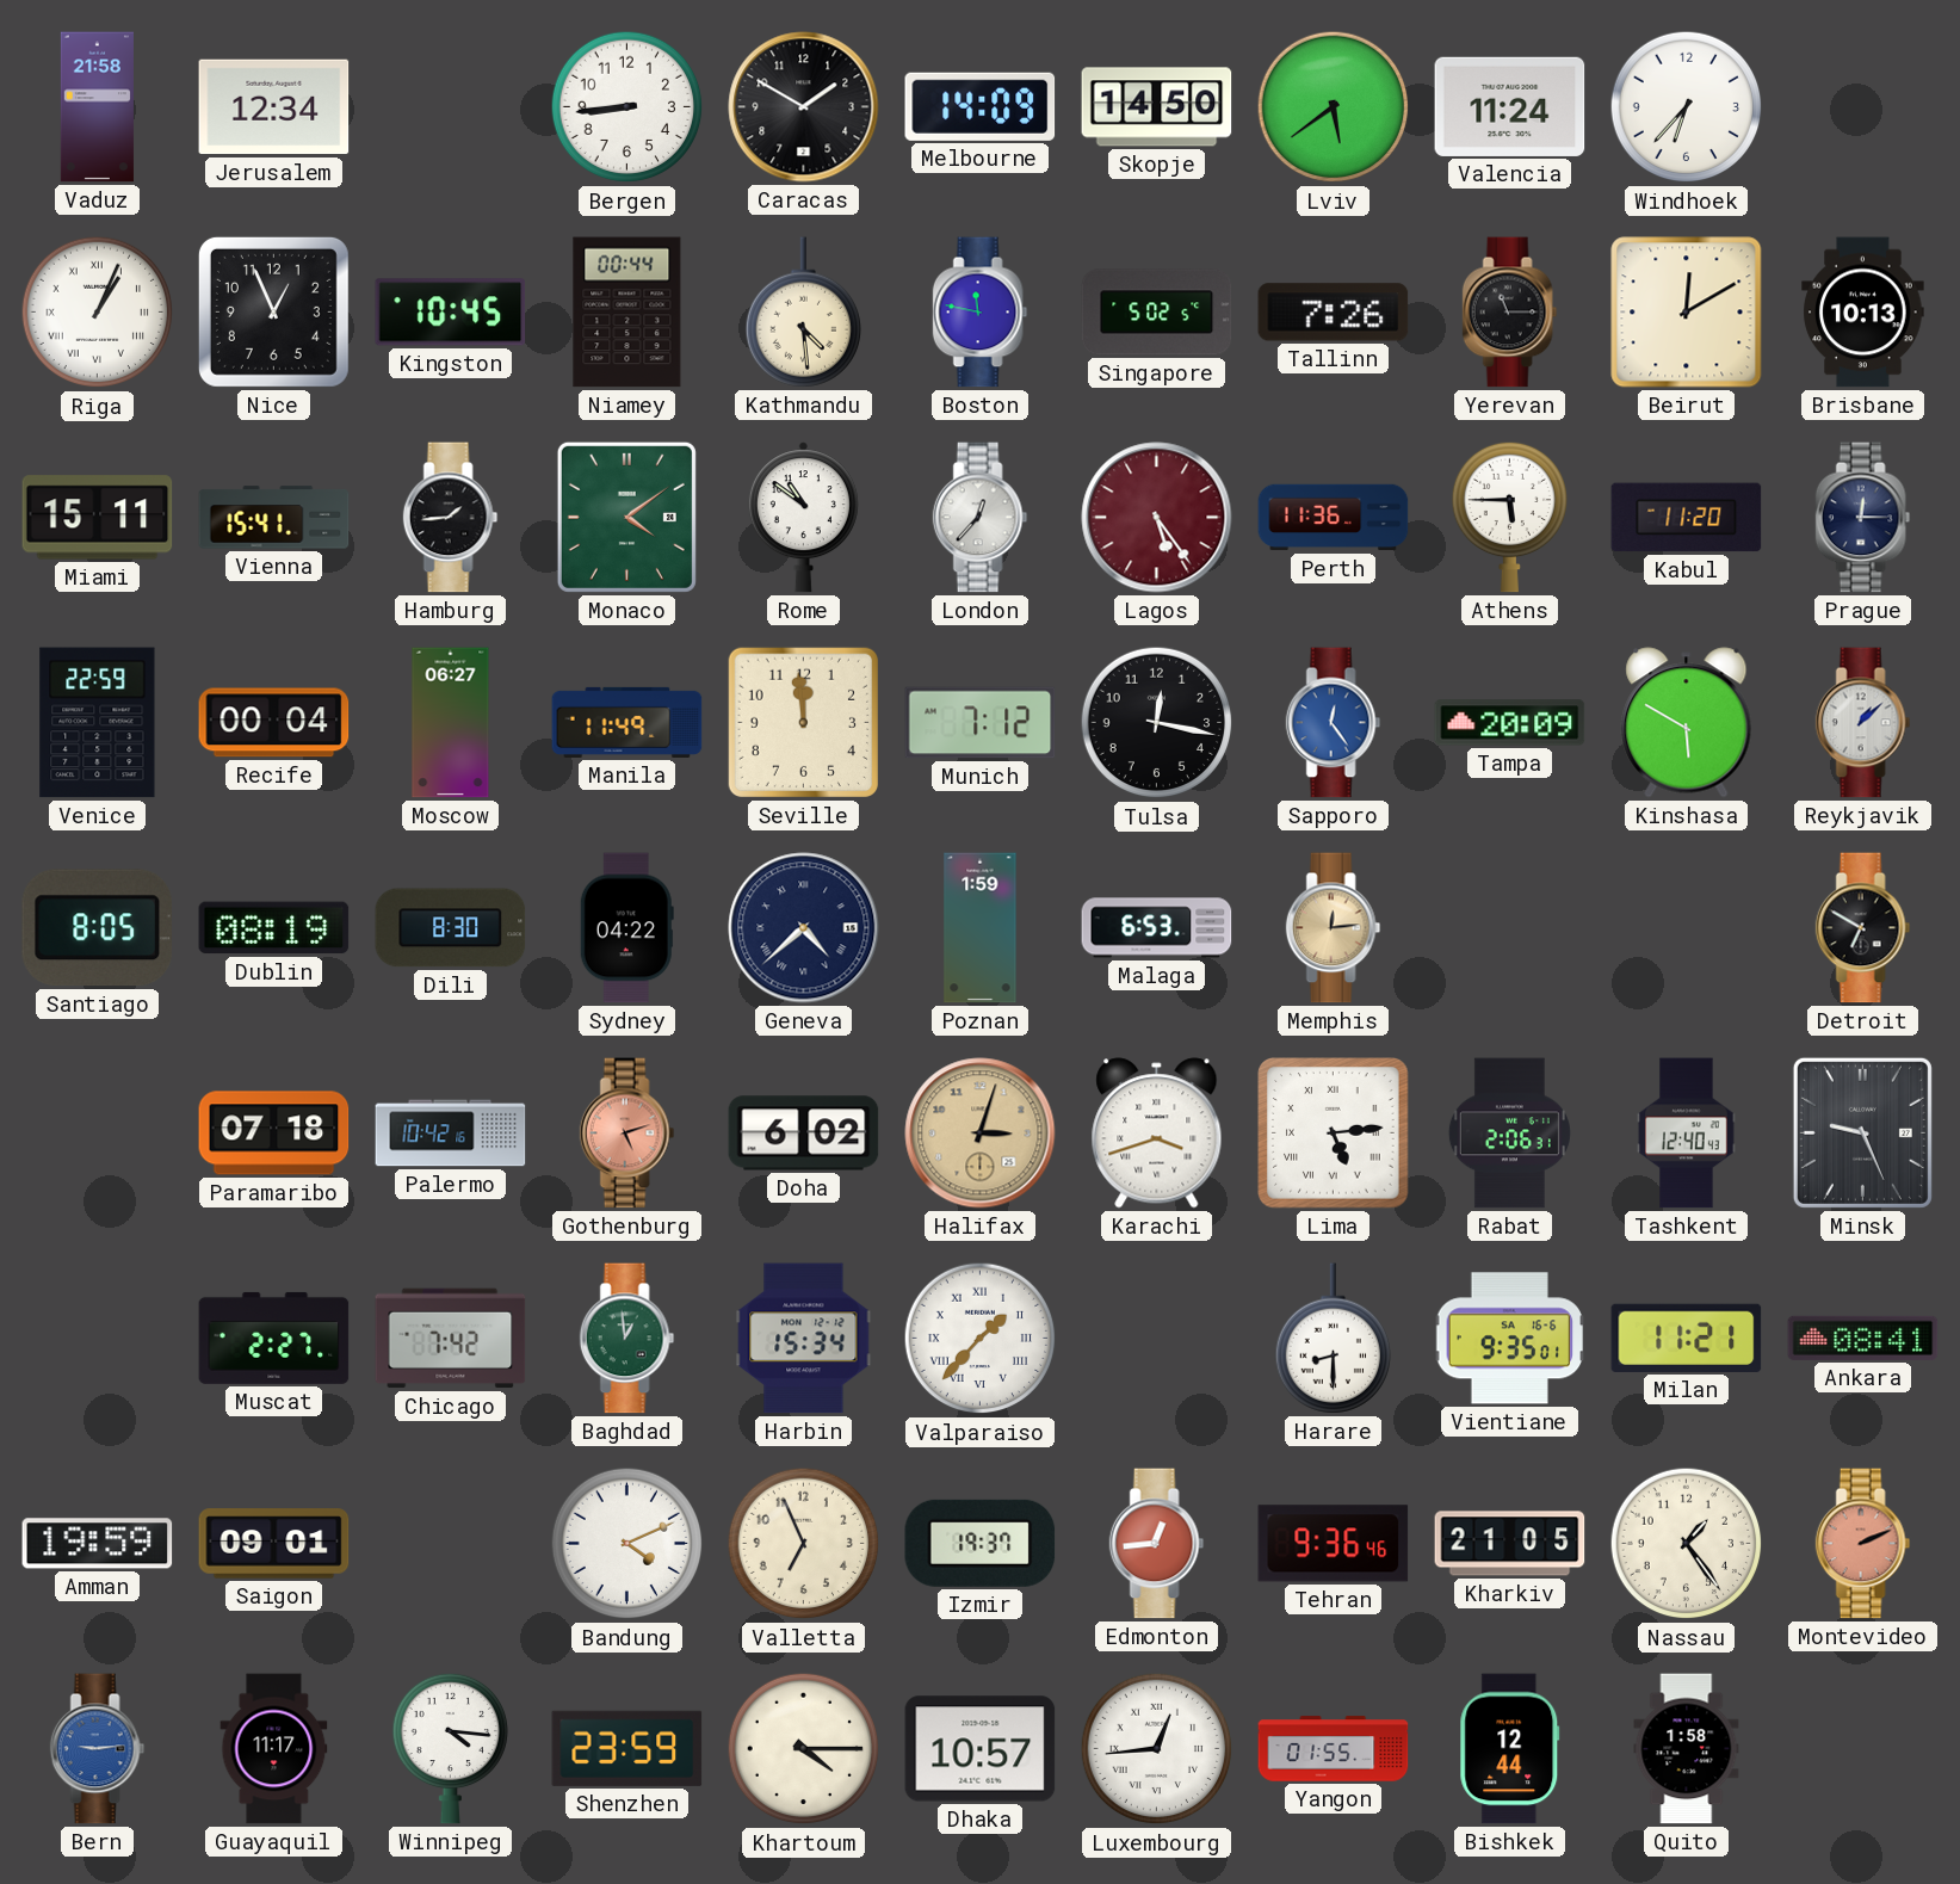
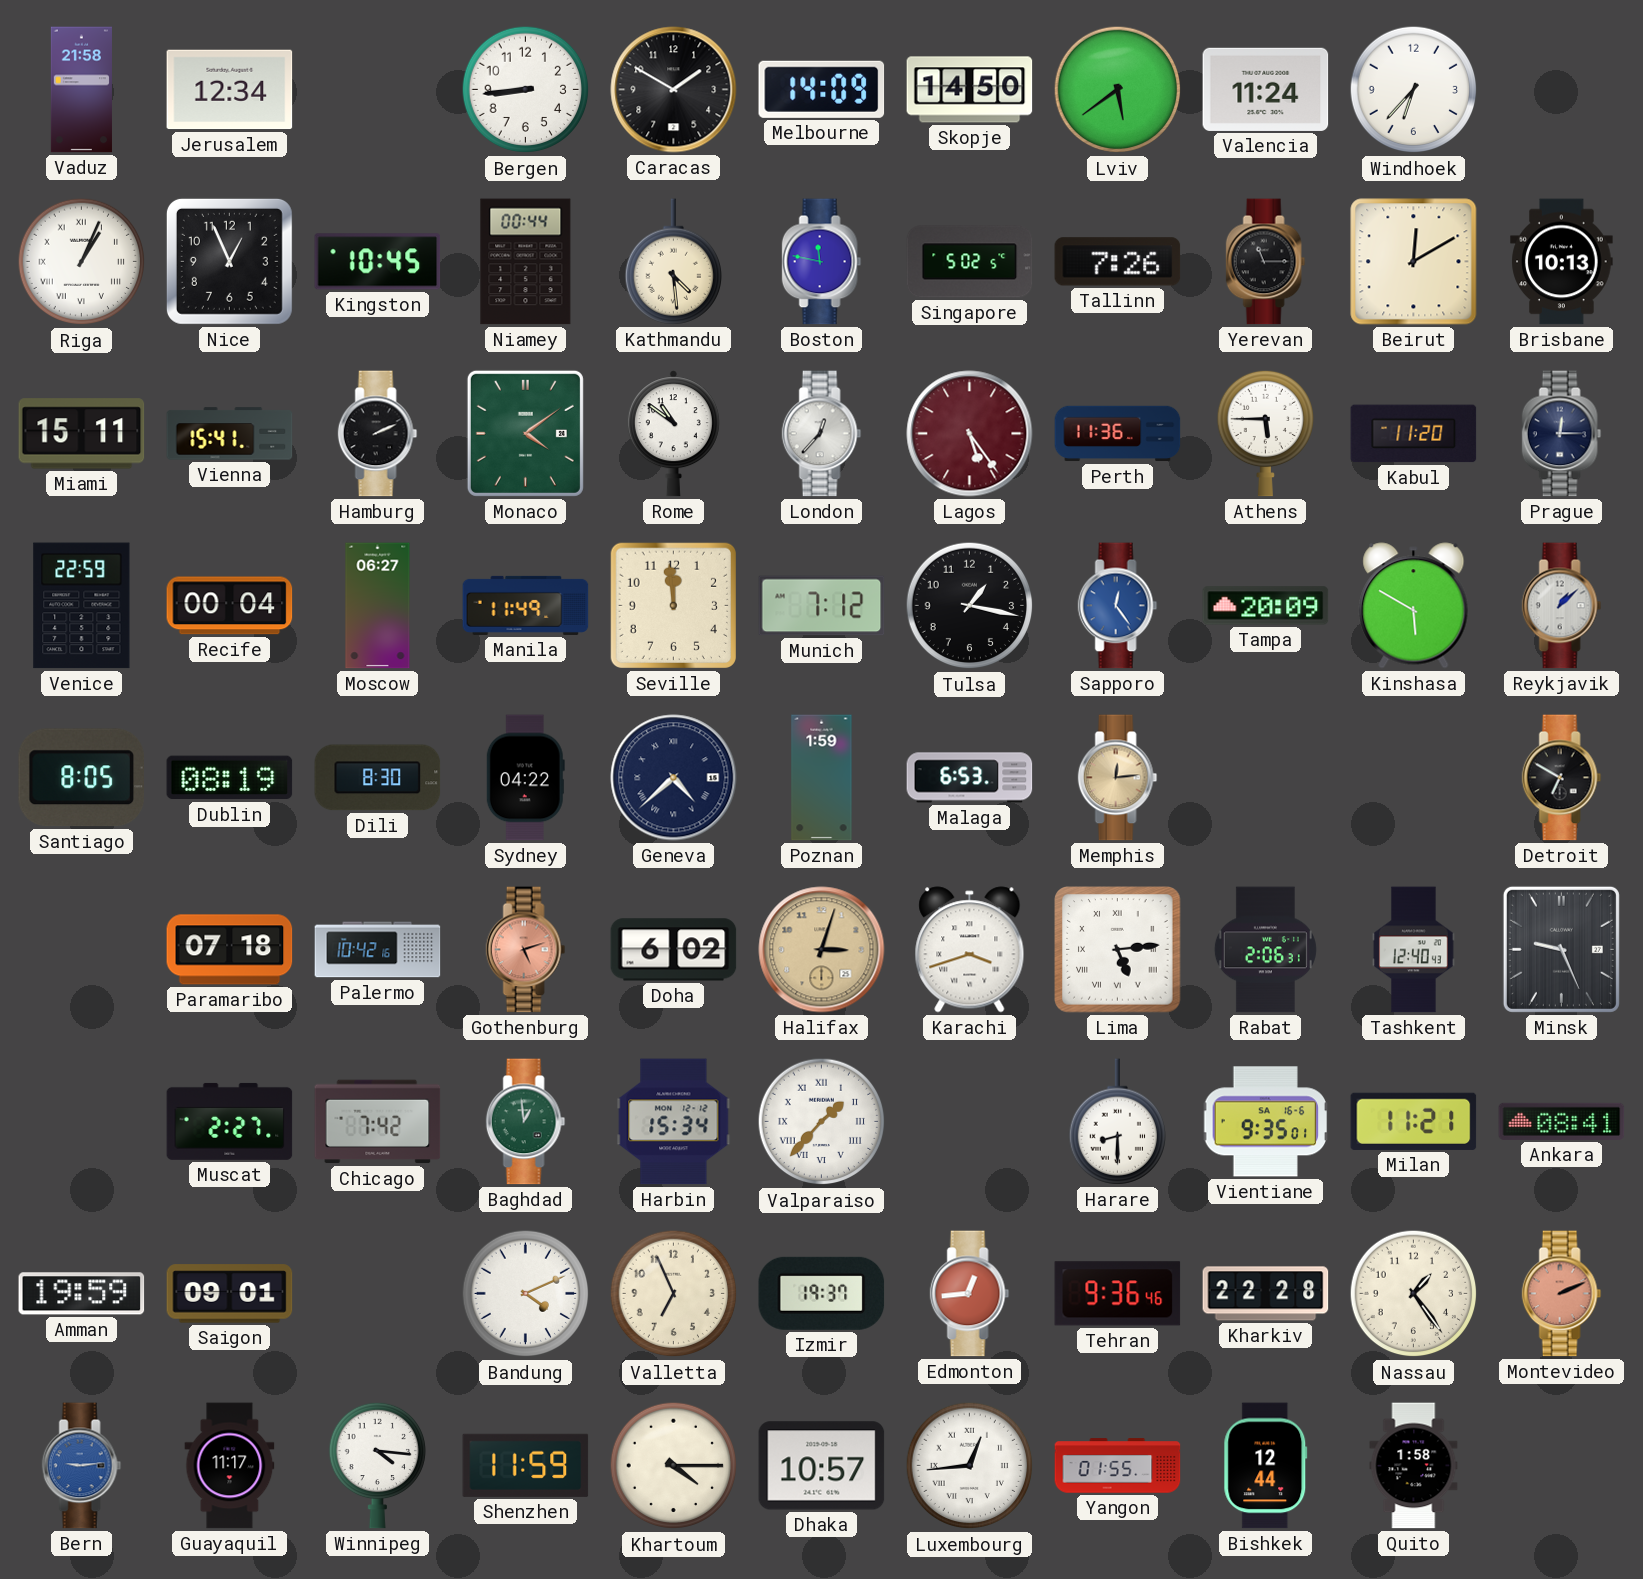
Hamburg: 1:44 -> 2:11
Tulsa: 12:17 -> 1:17
Kharkiv: 21:05 -> 22:28
Shenzhen: 23:59 -> 11:59
